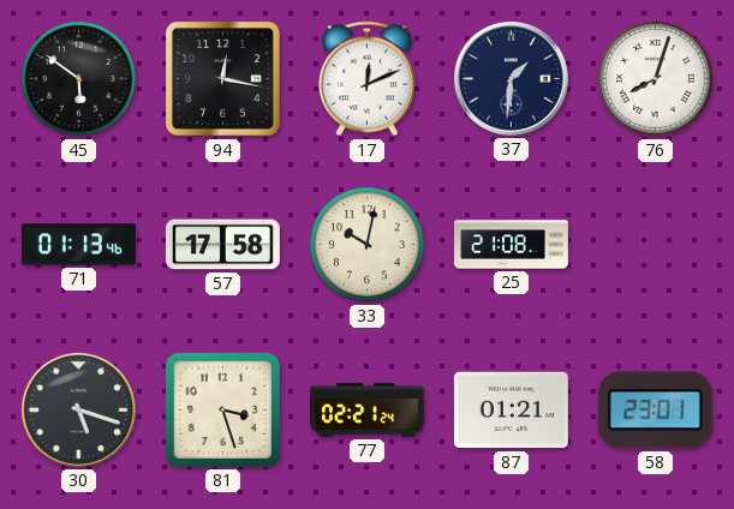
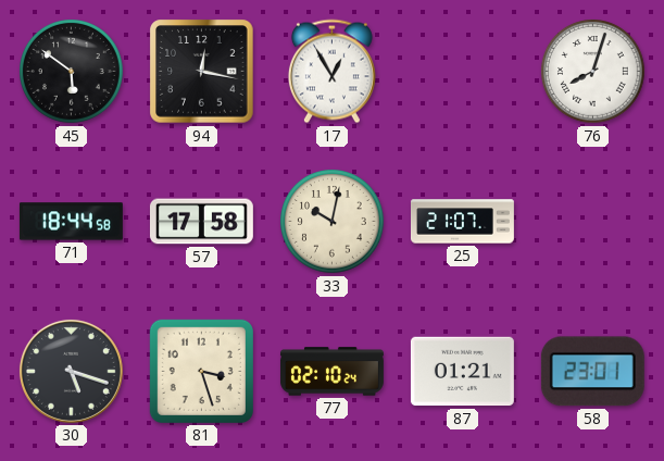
17: 12:11 -> 12:55
37: 1:31 -> none
71: 01:13 -> 18:44
25: 21:08 -> 21:07
77: 02:21 -> 02:10
